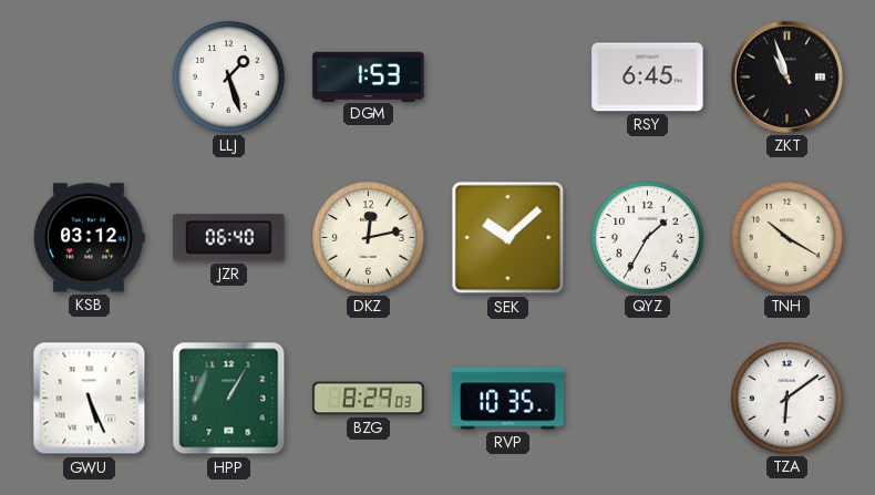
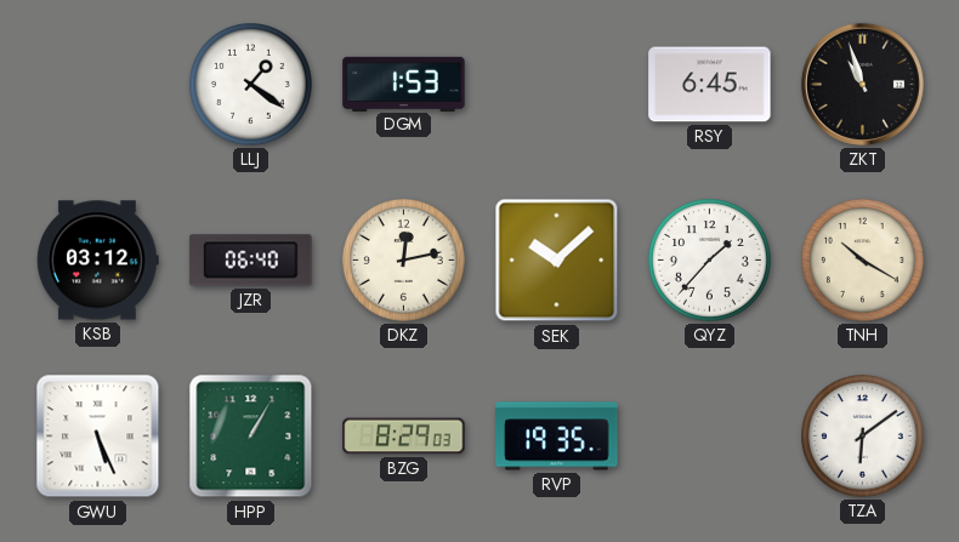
LLJ: 1:27 -> 1:21
QYZ: 1:35 -> 1:37
RVP: 10:35 -> 19:35
